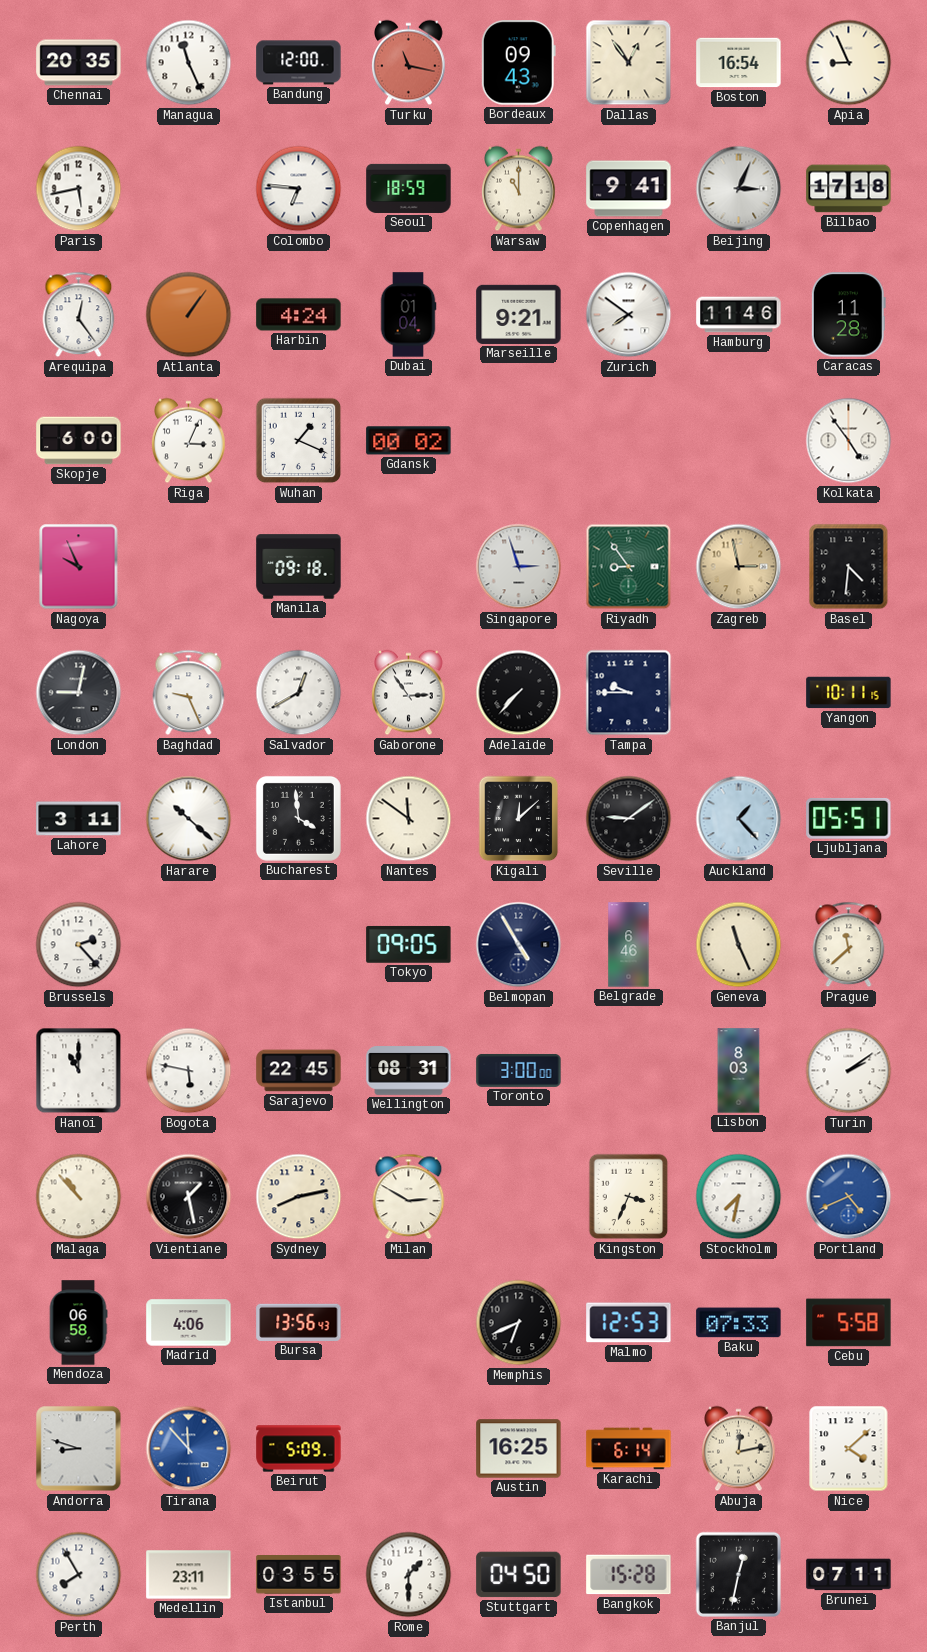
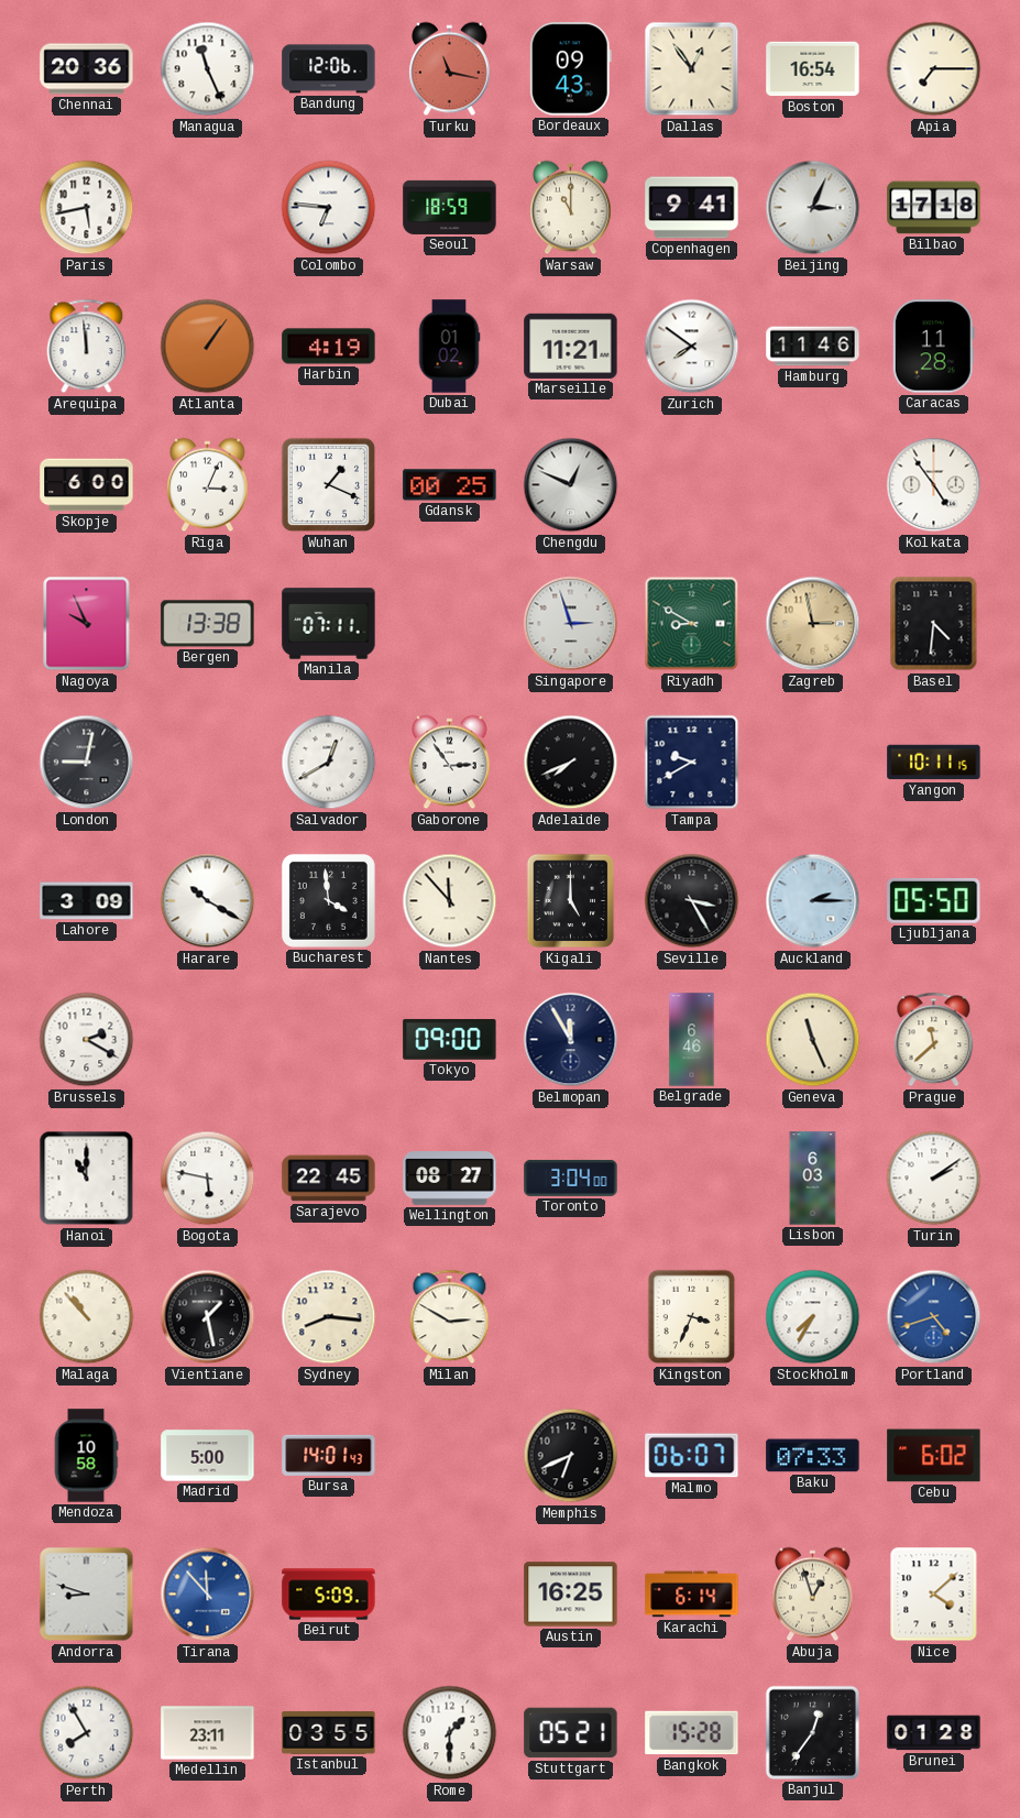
Chennai: 20:35 -> 20:36
Bandung: 12:00 -> 12:06
Apia: 8:56 -> 7:15
Arequipa: 12:24 -> 11:59
Harbin: 4:24 -> 4:19
Dubai: 01:04 -> 01:02
Marseille: 9:21 -> 11:21
Gdansk: 00:02 -> 00:25
Chengdu: none -> 12:49
Bergen: none -> 13:38
Manila: 09:18 -> 07:11
Riyadh: 8:54 -> 8:50
Baghdad: 9:26 -> none
Adelaide: 7:37 -> 7:41
Tampa: 9:45 -> 9:40
Lahore: 3:11 -> 3:09
Harare: 10:22 -> 10:20
Nantes: 11:51 -> 11:53
Kigali: 12:08 -> 5:00
Seville: 9:09 -> 3:25
Auckland: 1:23 -> 2:15
Ljubljana: 05:51 -> 05:50
Brussels: 2:23 -> 2:20
Tokyo: 09:05 -> 09:00
Belmopan: 4:55 -> 11:55
Wellington: 08:31 -> 08:27
Toronto: 3:00 -> 3:04
Lisbon: 8:03 -> 6:03
Sydney: 8:13 -> 8:16
Stockholm: 7:32 -> 7:35
Portland: 4:41 -> 4:42
Mendoza: 06:58 -> 10:58
Madrid: 4:06 -> 5:00
Bursa: 13:56 -> 14:01
Malmo: 12:53 -> 06:07
Cebu: 5:58 -> 6:02
Abuja: 12:13 -> 12:57
Stuttgart: 04:50 -> 05:21
Banjul: 12:32 -> 12:36
Brunei: 07:11 -> 01:28
